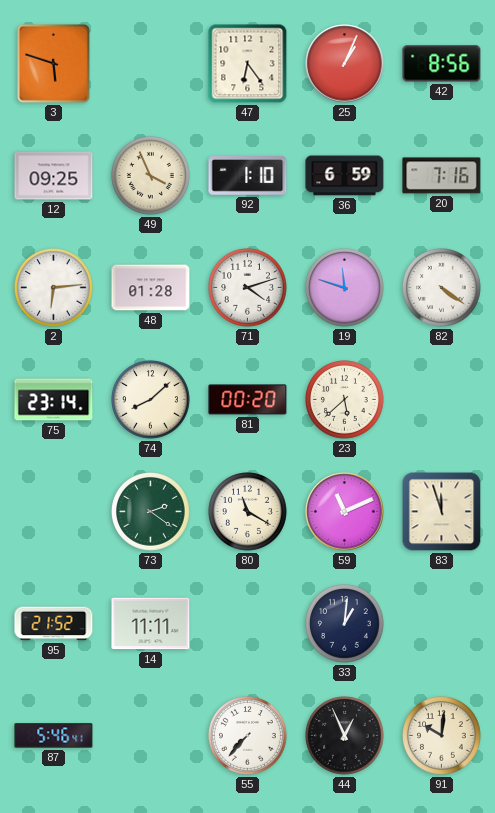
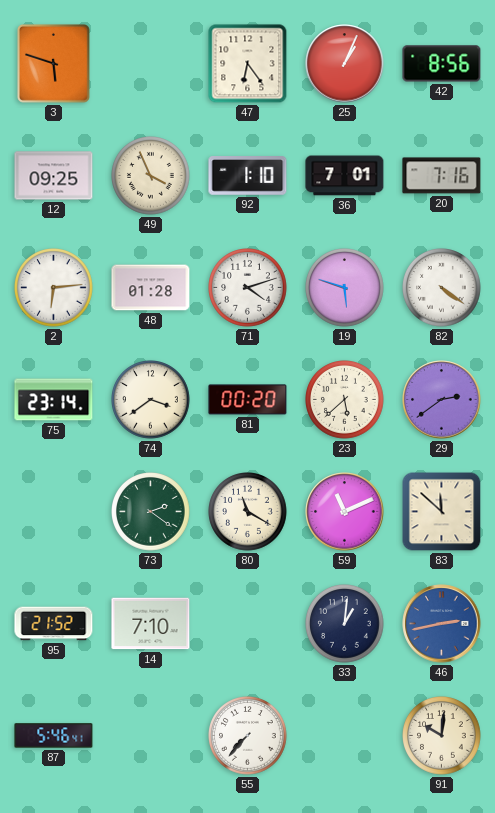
36: 6:59 -> 7:01
19: 11:48 -> 5:48
74: 8:08 -> 3:39
29: none -> 2:39
83: 11:57 -> 11:52
14: 11:11 -> 7:10
46: none -> 2:43
44: 12:56 -> none
